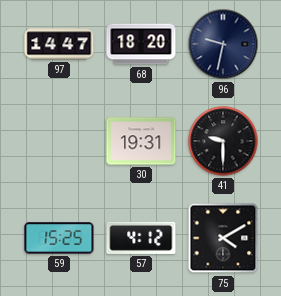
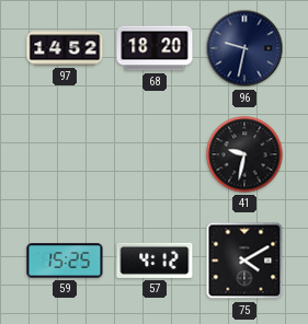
97: 14:47 -> 14:52
30: 19:31 -> none
41: 9:30 -> 9:32
